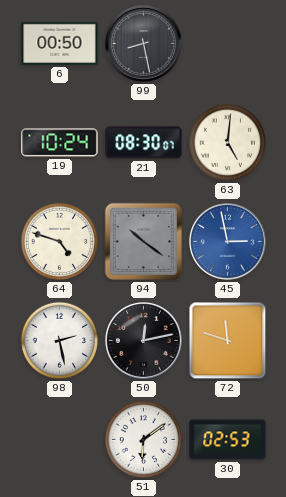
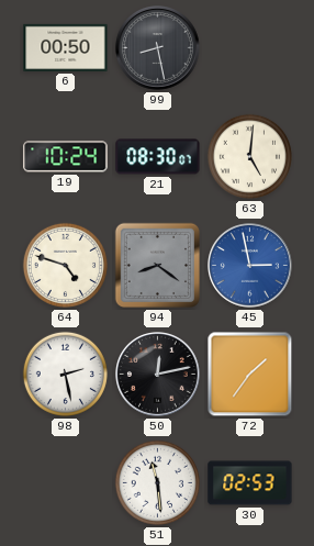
94: 10:21 -> 8:21
72: 11:48 -> 1:36
51: 6:09 -> 11:29
